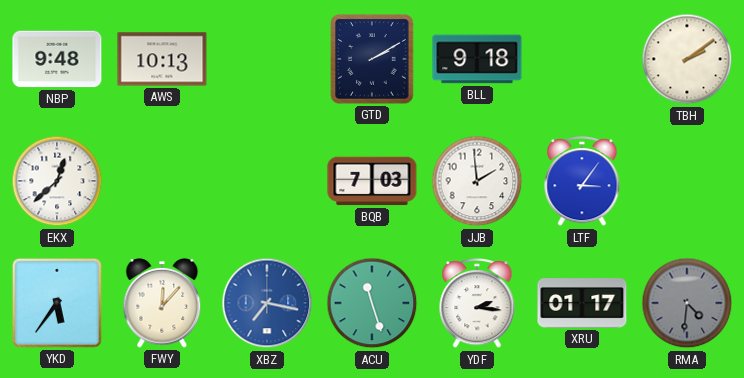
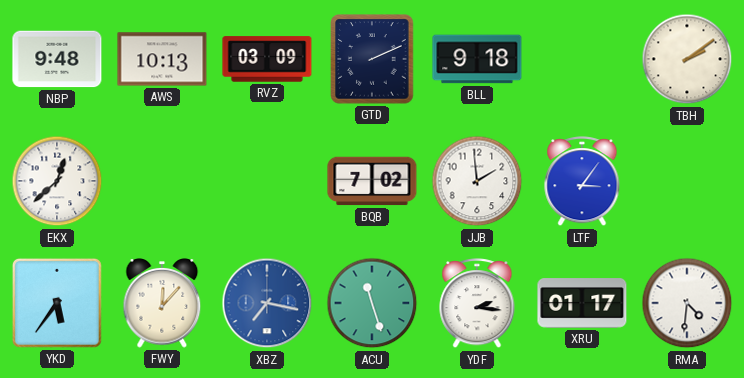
RVZ: none -> 03:09
GTD: 2:10 -> 2:11
BQB: 7:03 -> 7:02
RMA dial: grey -> white
